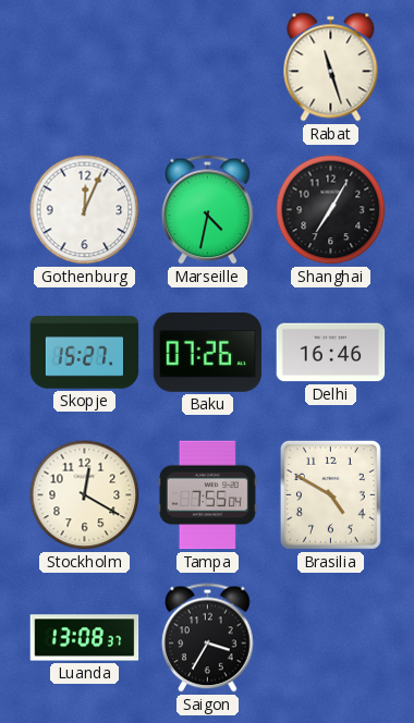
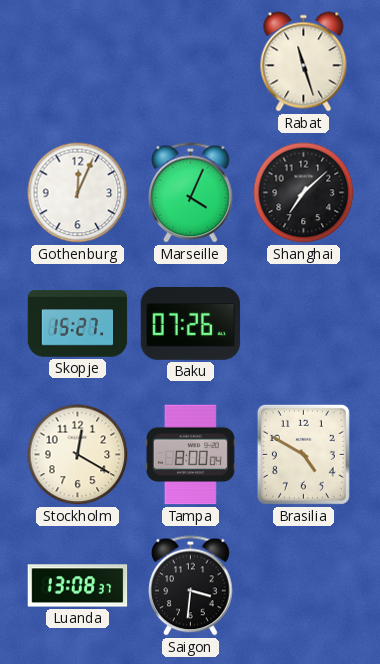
Marseille: 4:32 -> 4:04
Shanghai: 7:05 -> 7:08
Delhi: 16:46 -> none
Tampa: 7:55 -> 8:00
Saigon: 3:35 -> 3:31
